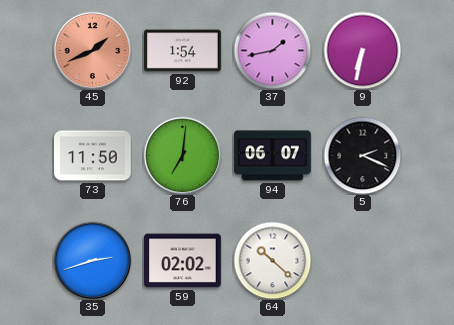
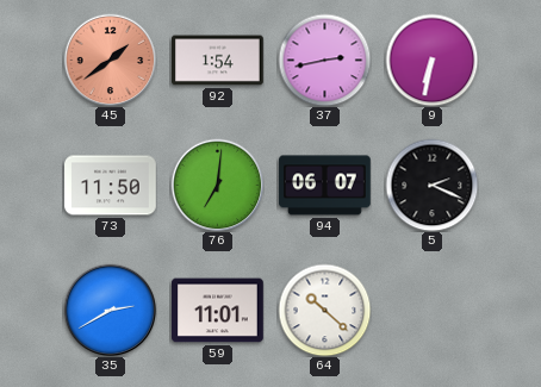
45: 1:41 -> 1:39
37: 1:43 -> 2:43
35: 2:42 -> 2:40
59: 02:02 -> 11:01
